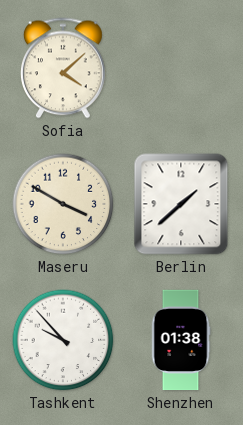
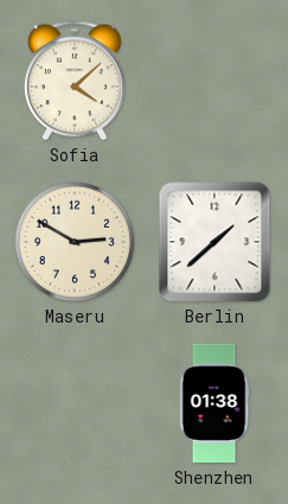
Maseru: 3:50 -> 2:50
Tashkent: 9:53 -> none
